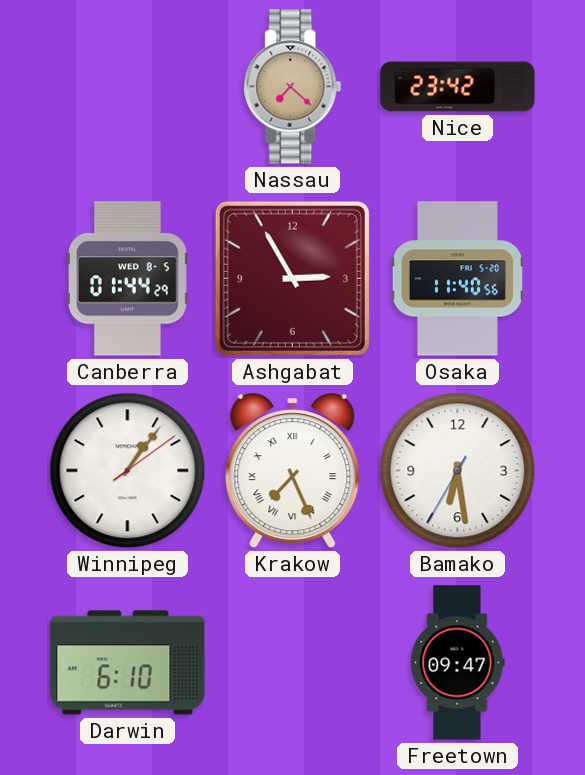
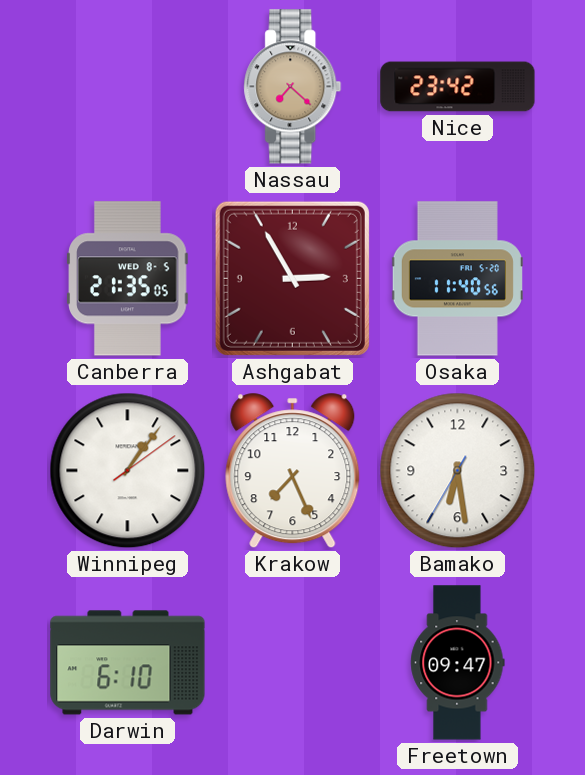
Canberra: 01:44 -> 21:35
Krakow numerals: Roman -> Arabic
